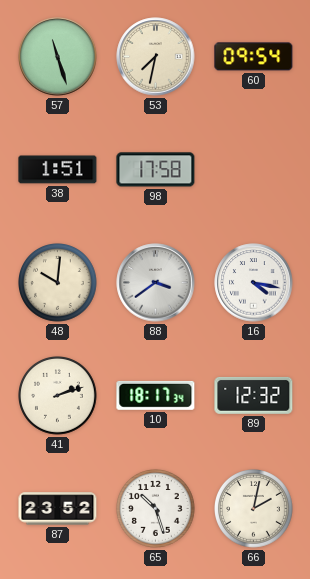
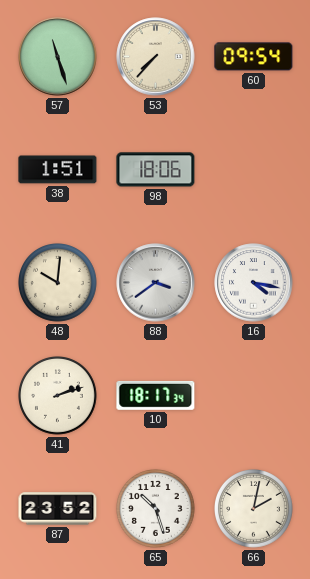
53: 7:32 -> 7:37
98: 17:58 -> 18:06
89: 12:32 -> none
